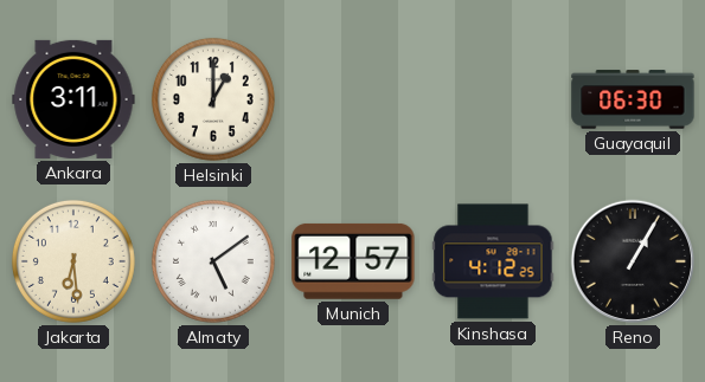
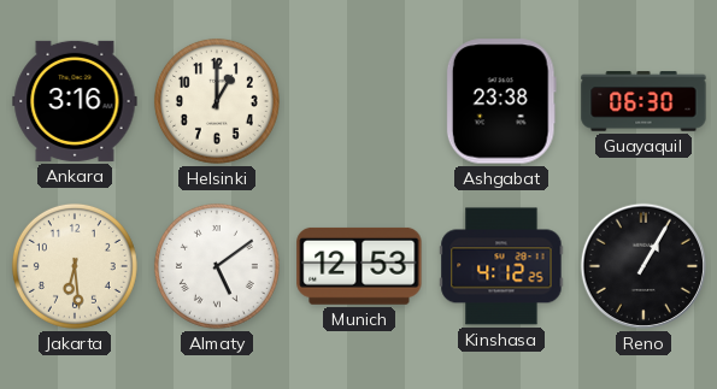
Ankara: 3:11 -> 3:16
Ashgabat: none -> 23:38
Munich: 12:57 -> 12:53
